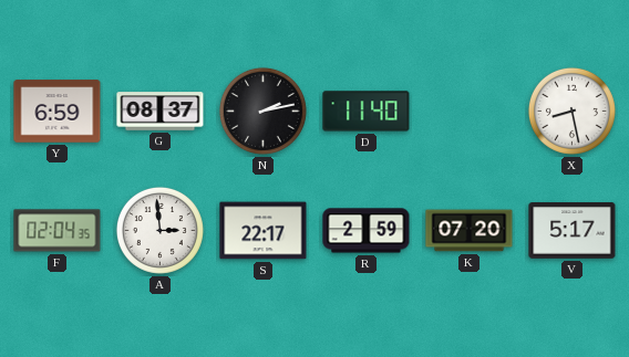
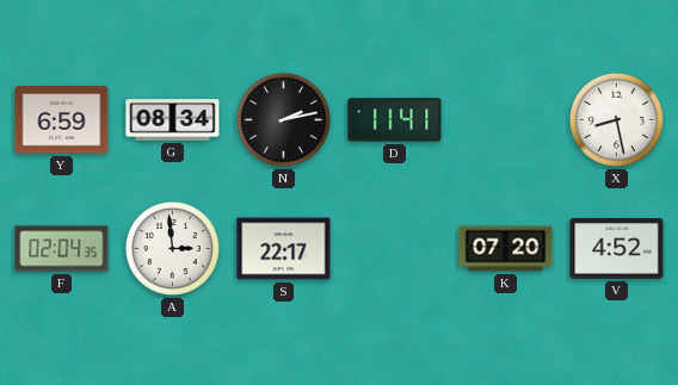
G: 08:37 -> 08:34
D: 11:40 -> 11:41
R: 2:59 -> none
V: 5:17 -> 4:52
